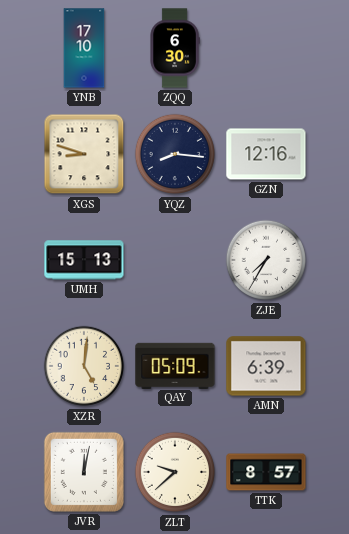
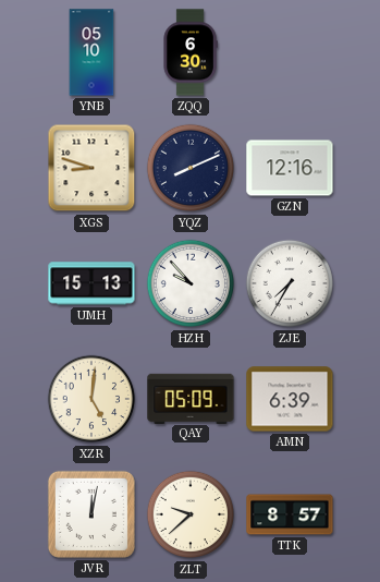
YNB: 17:10 -> 05:10
YQZ: 8:16 -> 8:11
HZH: none -> 9:53
